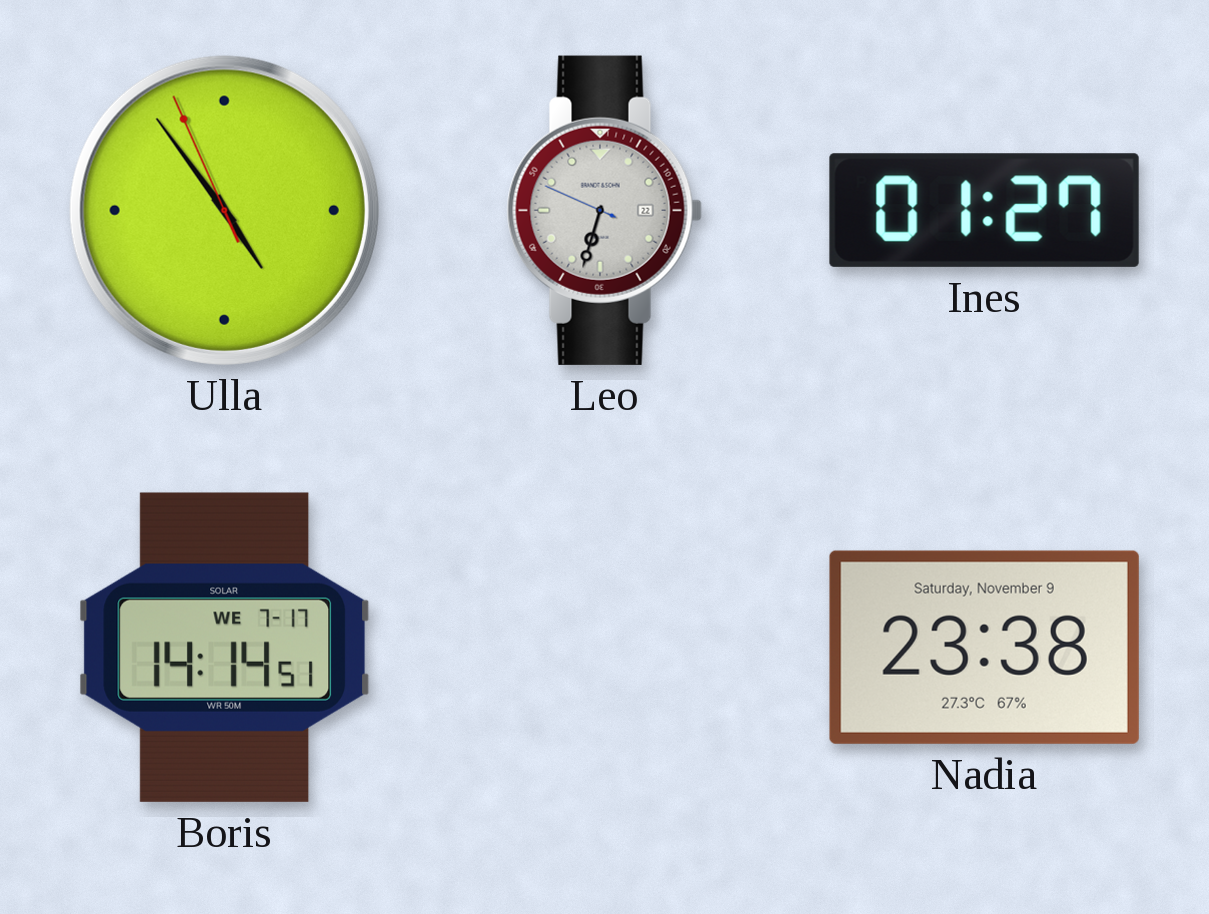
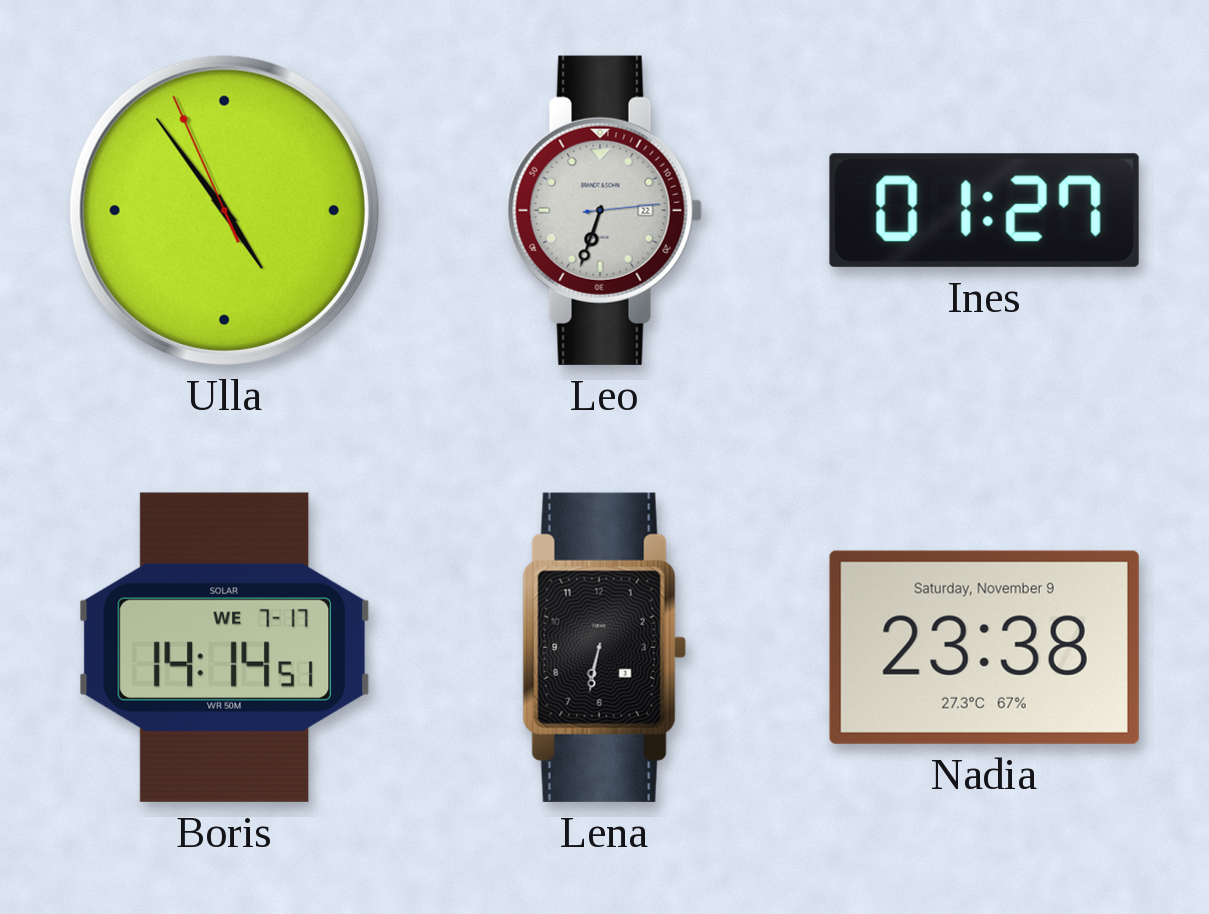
Leo: 6:32 -> 6:33
Lena: none -> 6:32
